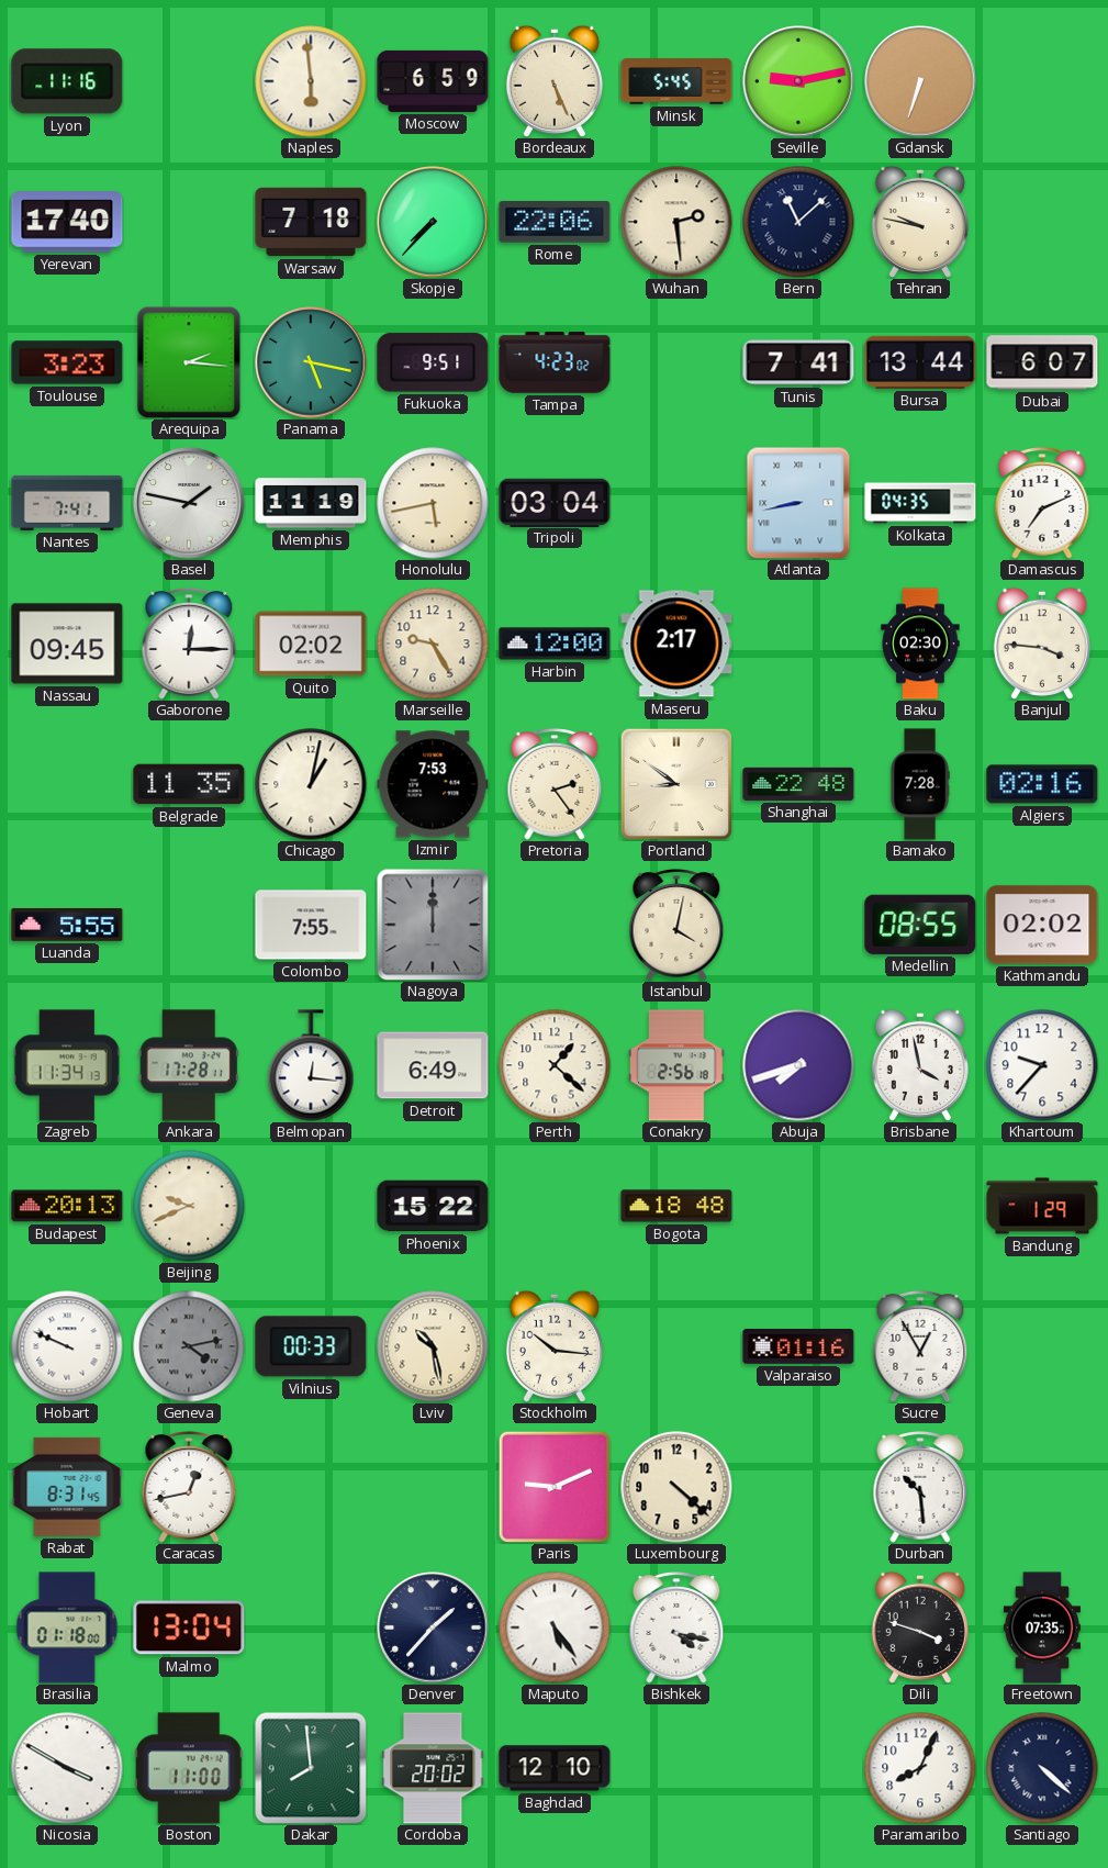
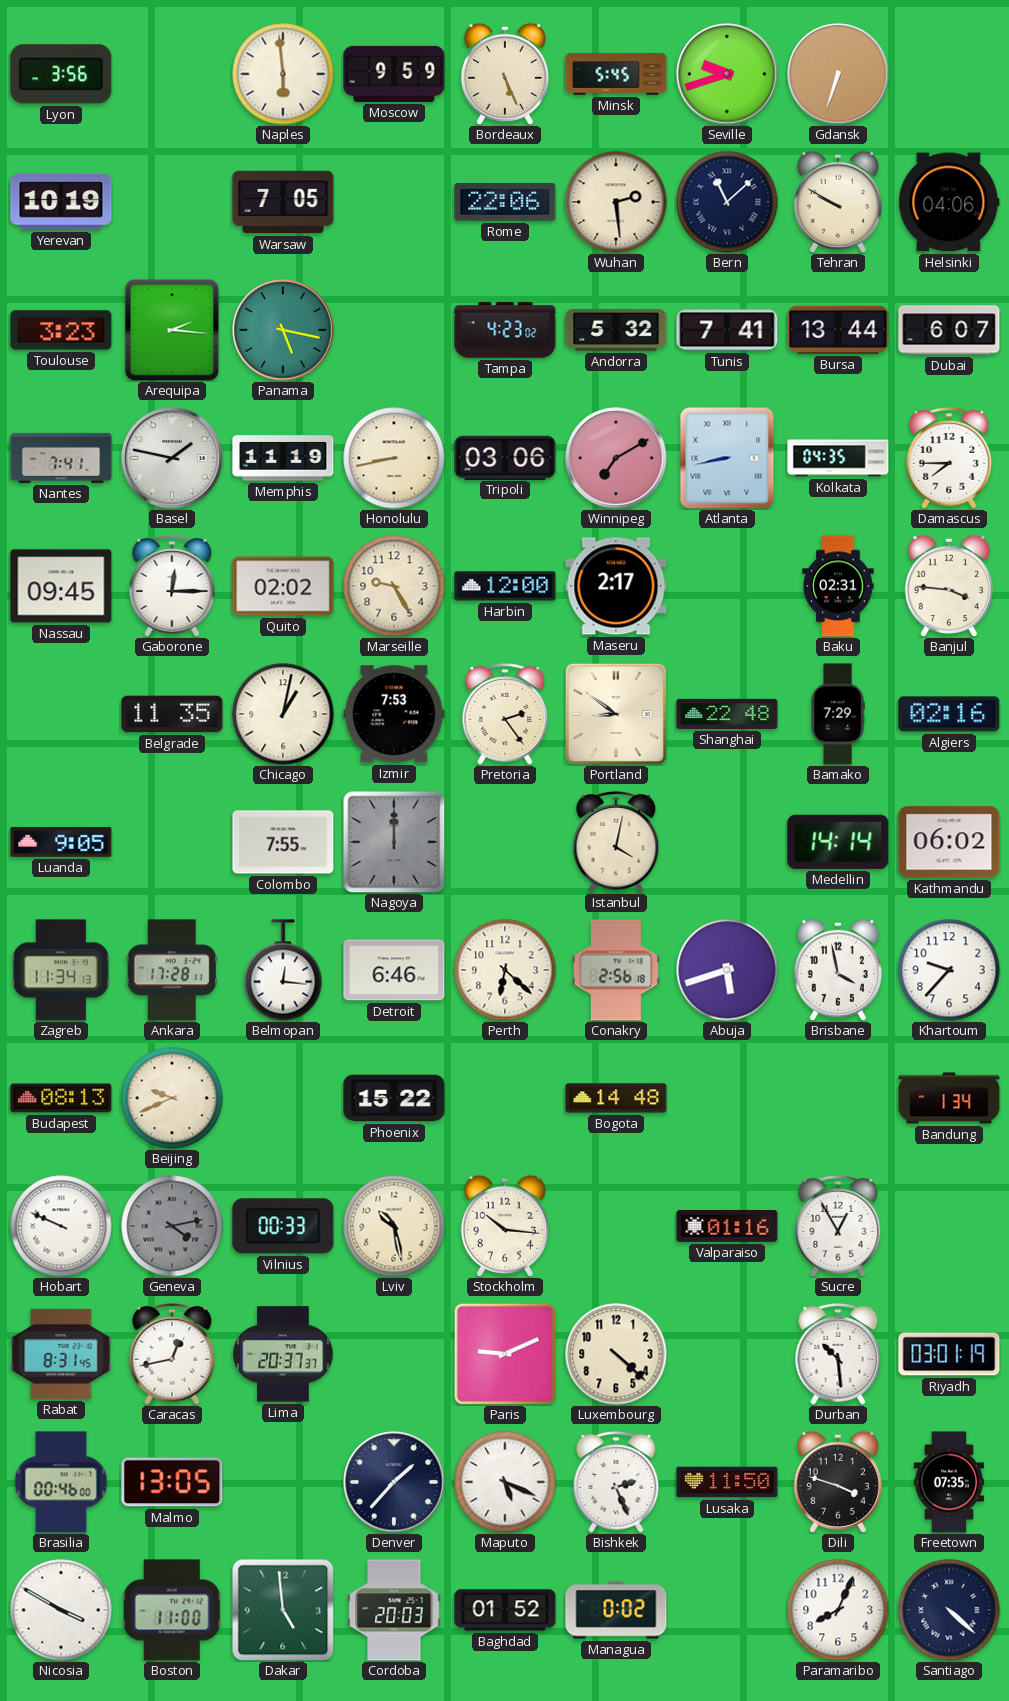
Lyon: 11:16 -> 3:56
Moscow: 6:59 -> 9:59
Seville: 9:13 -> 9:42
Yerevan: 17:40 -> 10:19
Warsaw: 7:18 -> 7:05
Skopje: 7:37 -> none
Tehran: 9:47 -> 9:50
Helsinki: none -> 04:06
Fukuoka: 9:51 -> none
Andorra: none -> 5:32
Honolulu: 5:43 -> 8:43
Tripoli: 03:04 -> 03:06
Winnipeg: none -> 7:10
Damascus: 7:11 -> 7:45
Baku: 02:30 -> 02:31
Bamako: 7:28 -> 7:29
Luanda: 5:55 -> 9:05
Medellin: 08:55 -> 14:14
Kathmandu: 02:02 -> 06:02
Detroit: 6:49 -> 6:46
Perth: 1:22 -> 6:22
Abuja: 7:42 -> 5:42
Budapest: 20:13 -> 08:13
Bogota: 18:48 -> 14:48
Bandung: 1:29 -> 1:34
Lima: none -> 20:37
Riyadh: none -> 03:01
Brasilia: 01:18 -> 00:46
Malmo: 13:04 -> 13:05
Maputo: 5:24 -> 5:19
Bishkek: 4:17 -> 2:26
Lusaka: none -> 11:50
Dakar: 7:59 -> 4:59
Cordoba: 20:02 -> 20:03
Baghdad: 12:10 -> 01:52
Managua: none -> 0:02
